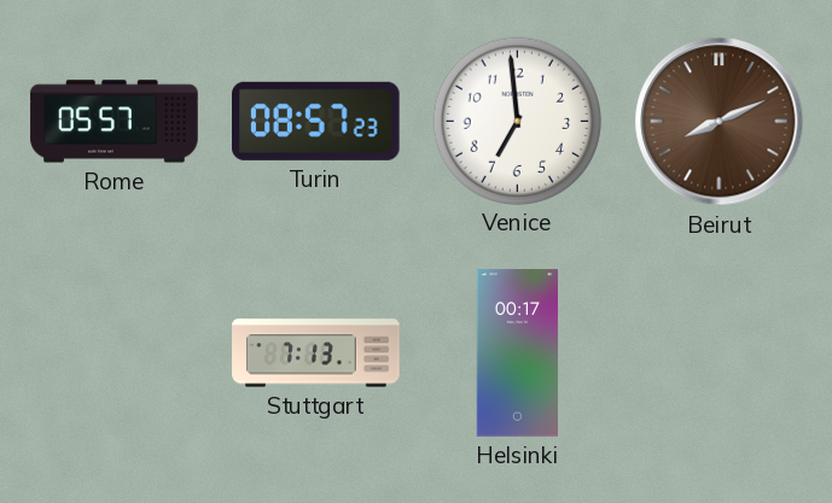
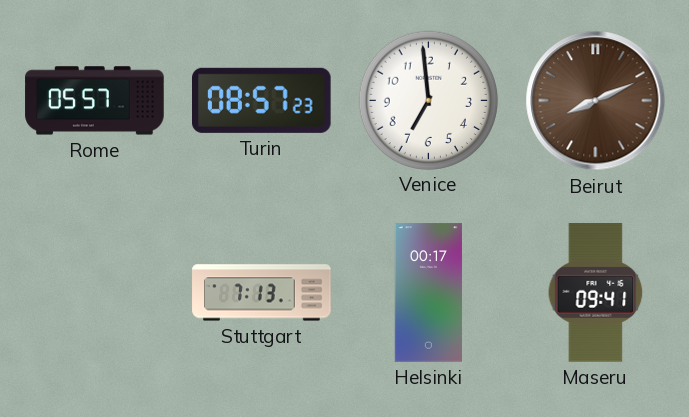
Maseru: none -> 09:41
